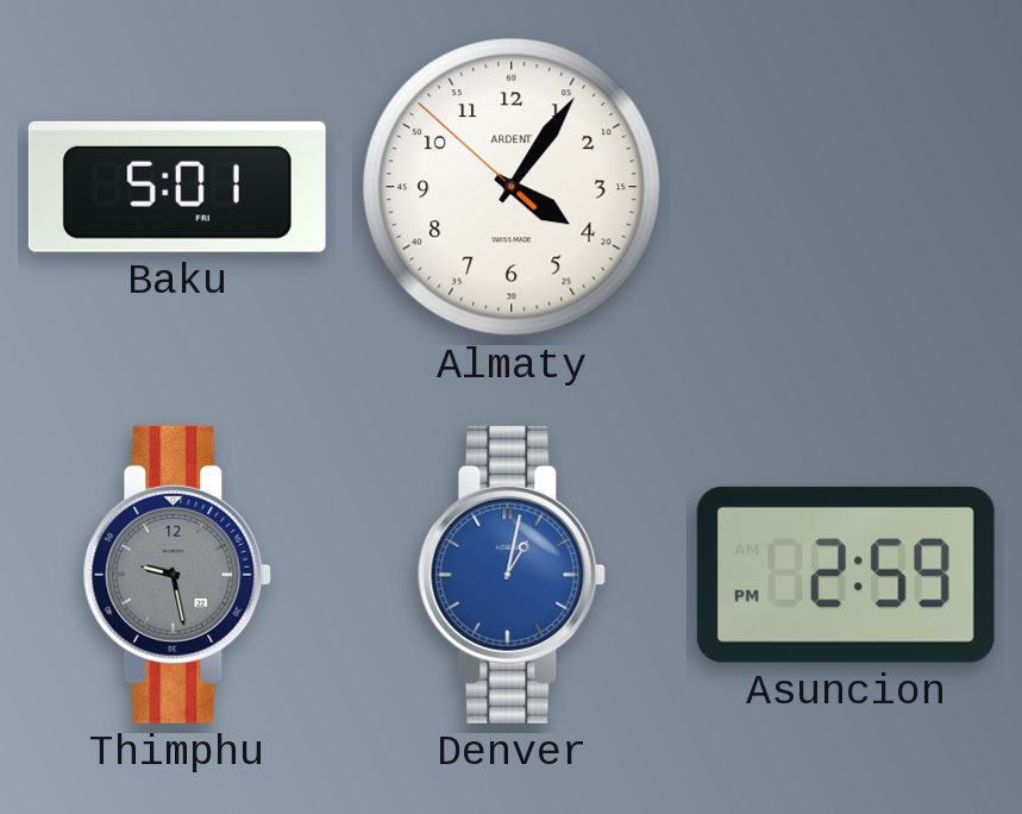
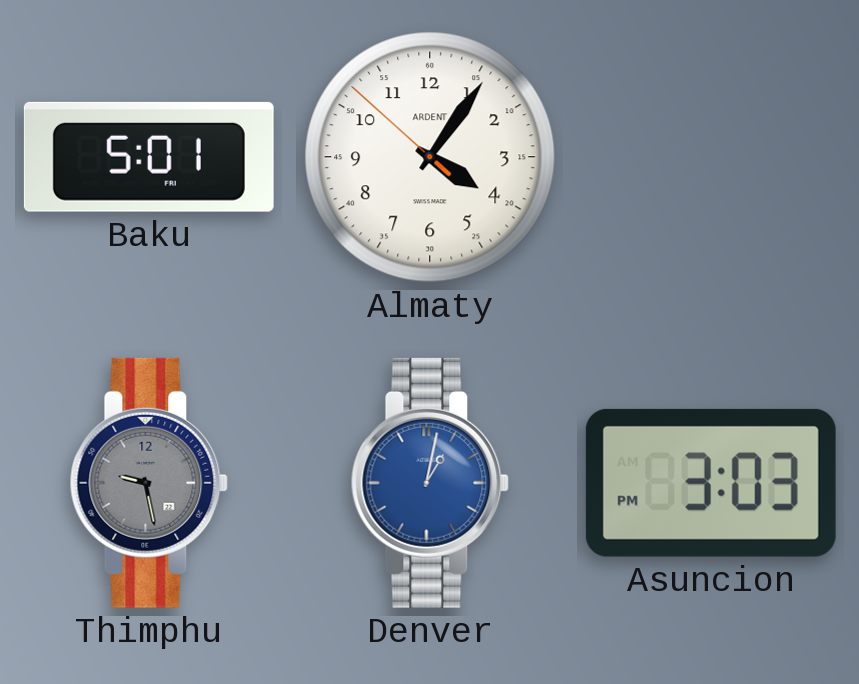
Asuncion: 2:59 -> 3:03
